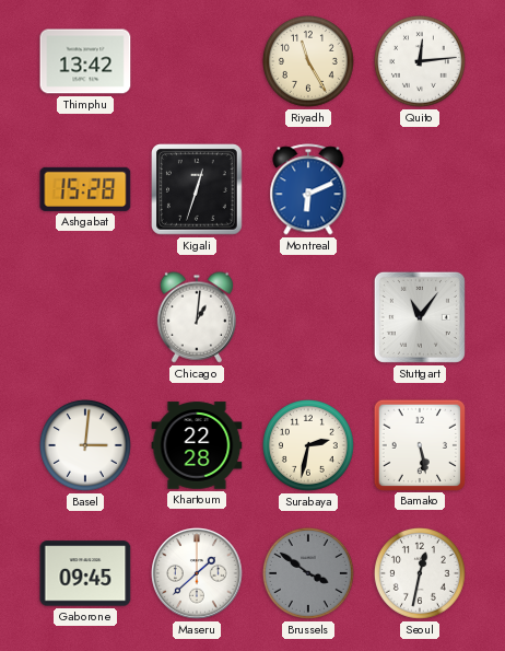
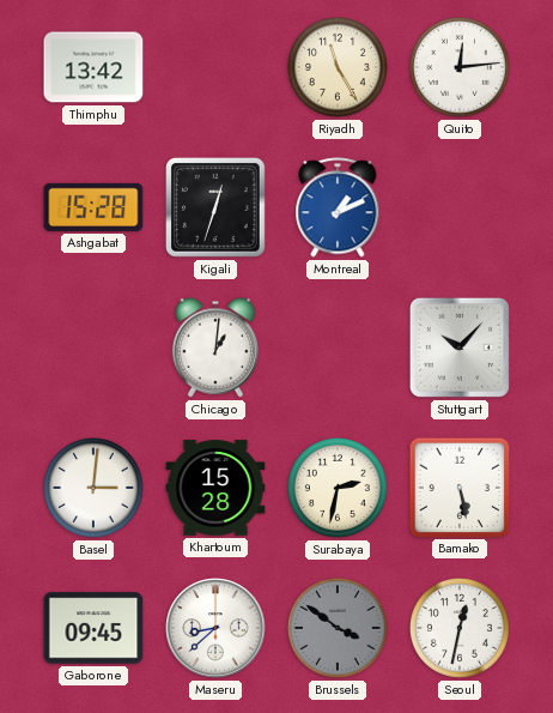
Montreal: 6:11 -> 1:11
Stuttgart: 11:06 -> 10:07
Khartoum: 22:28 -> 15:28
Maseru: 1:38 -> 8:38
